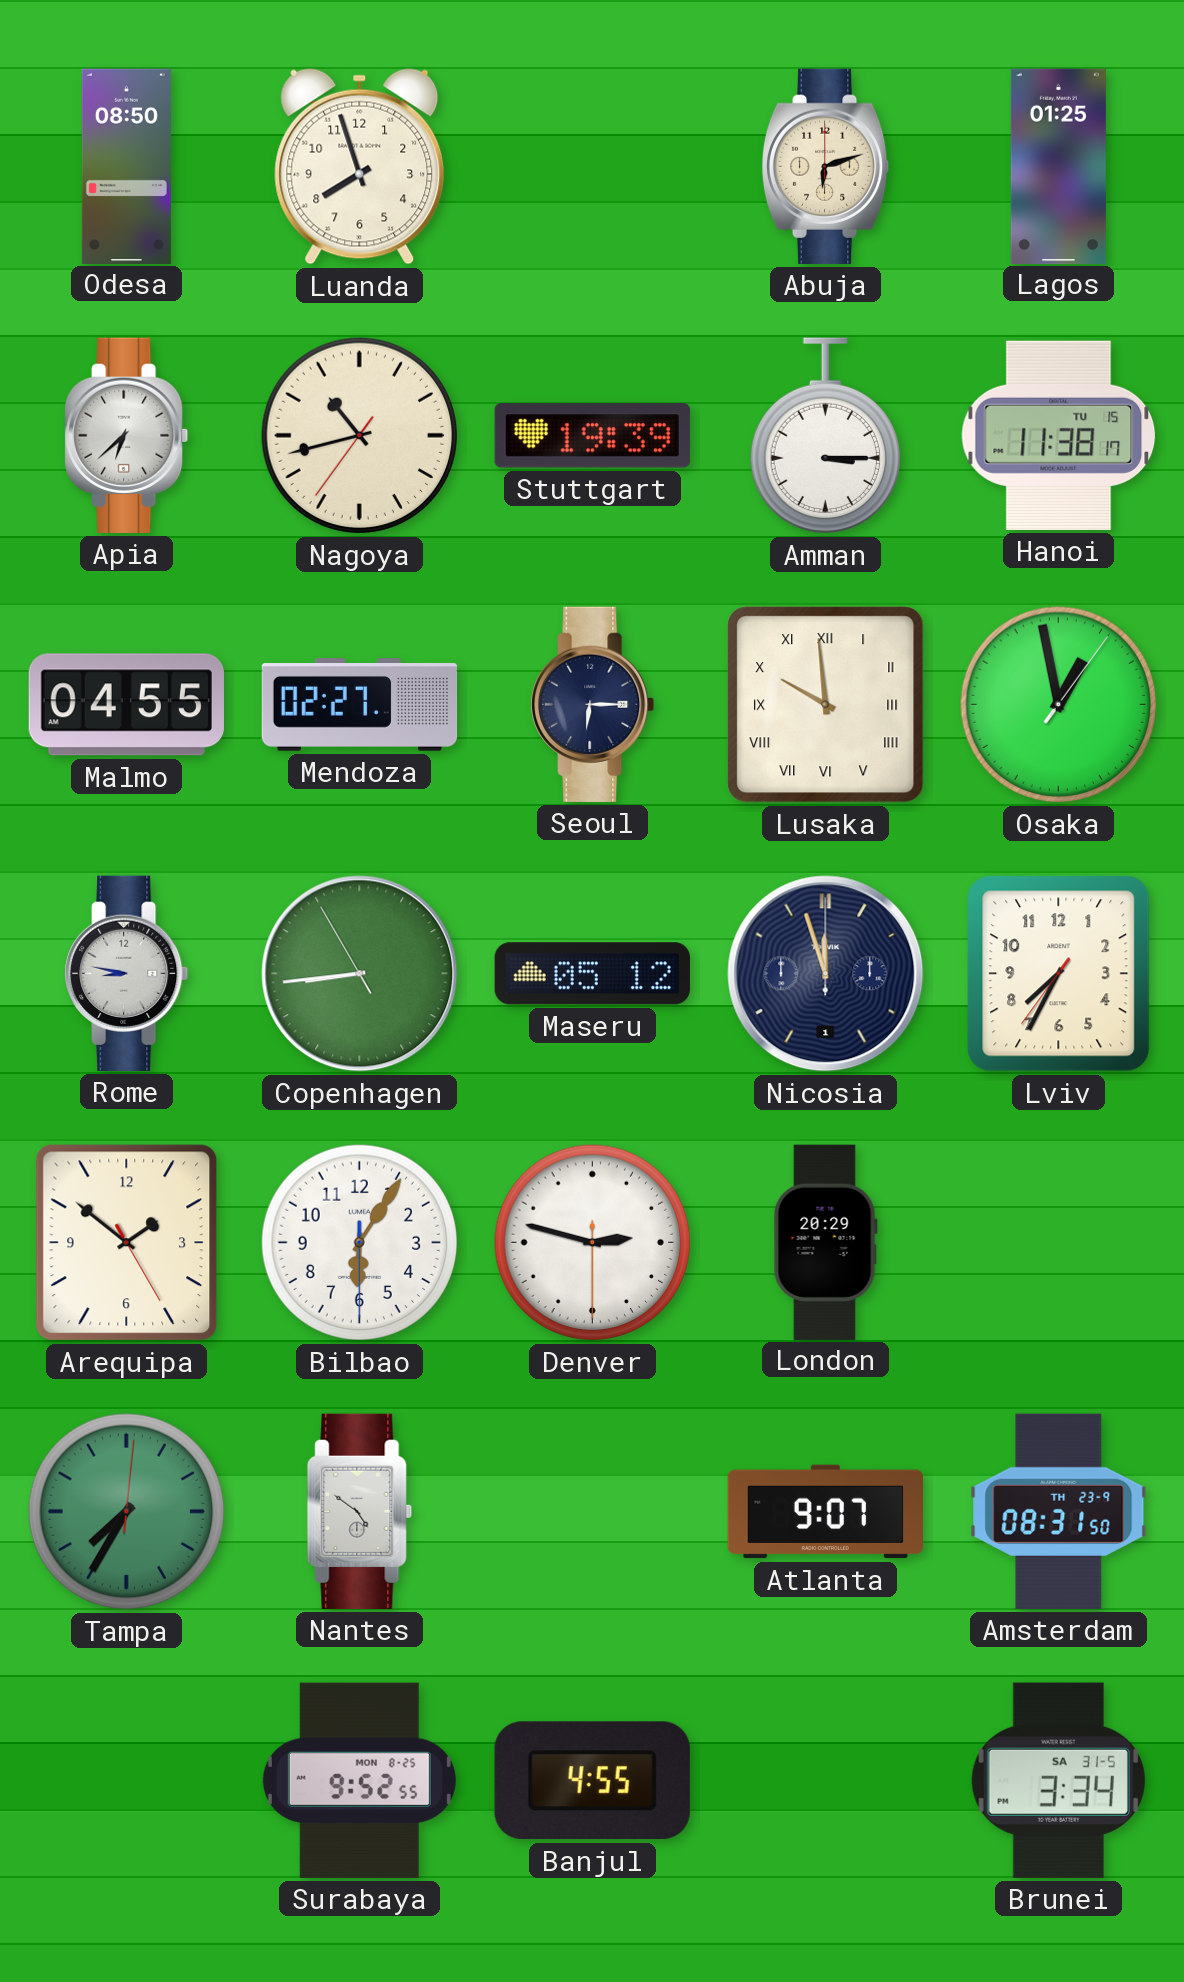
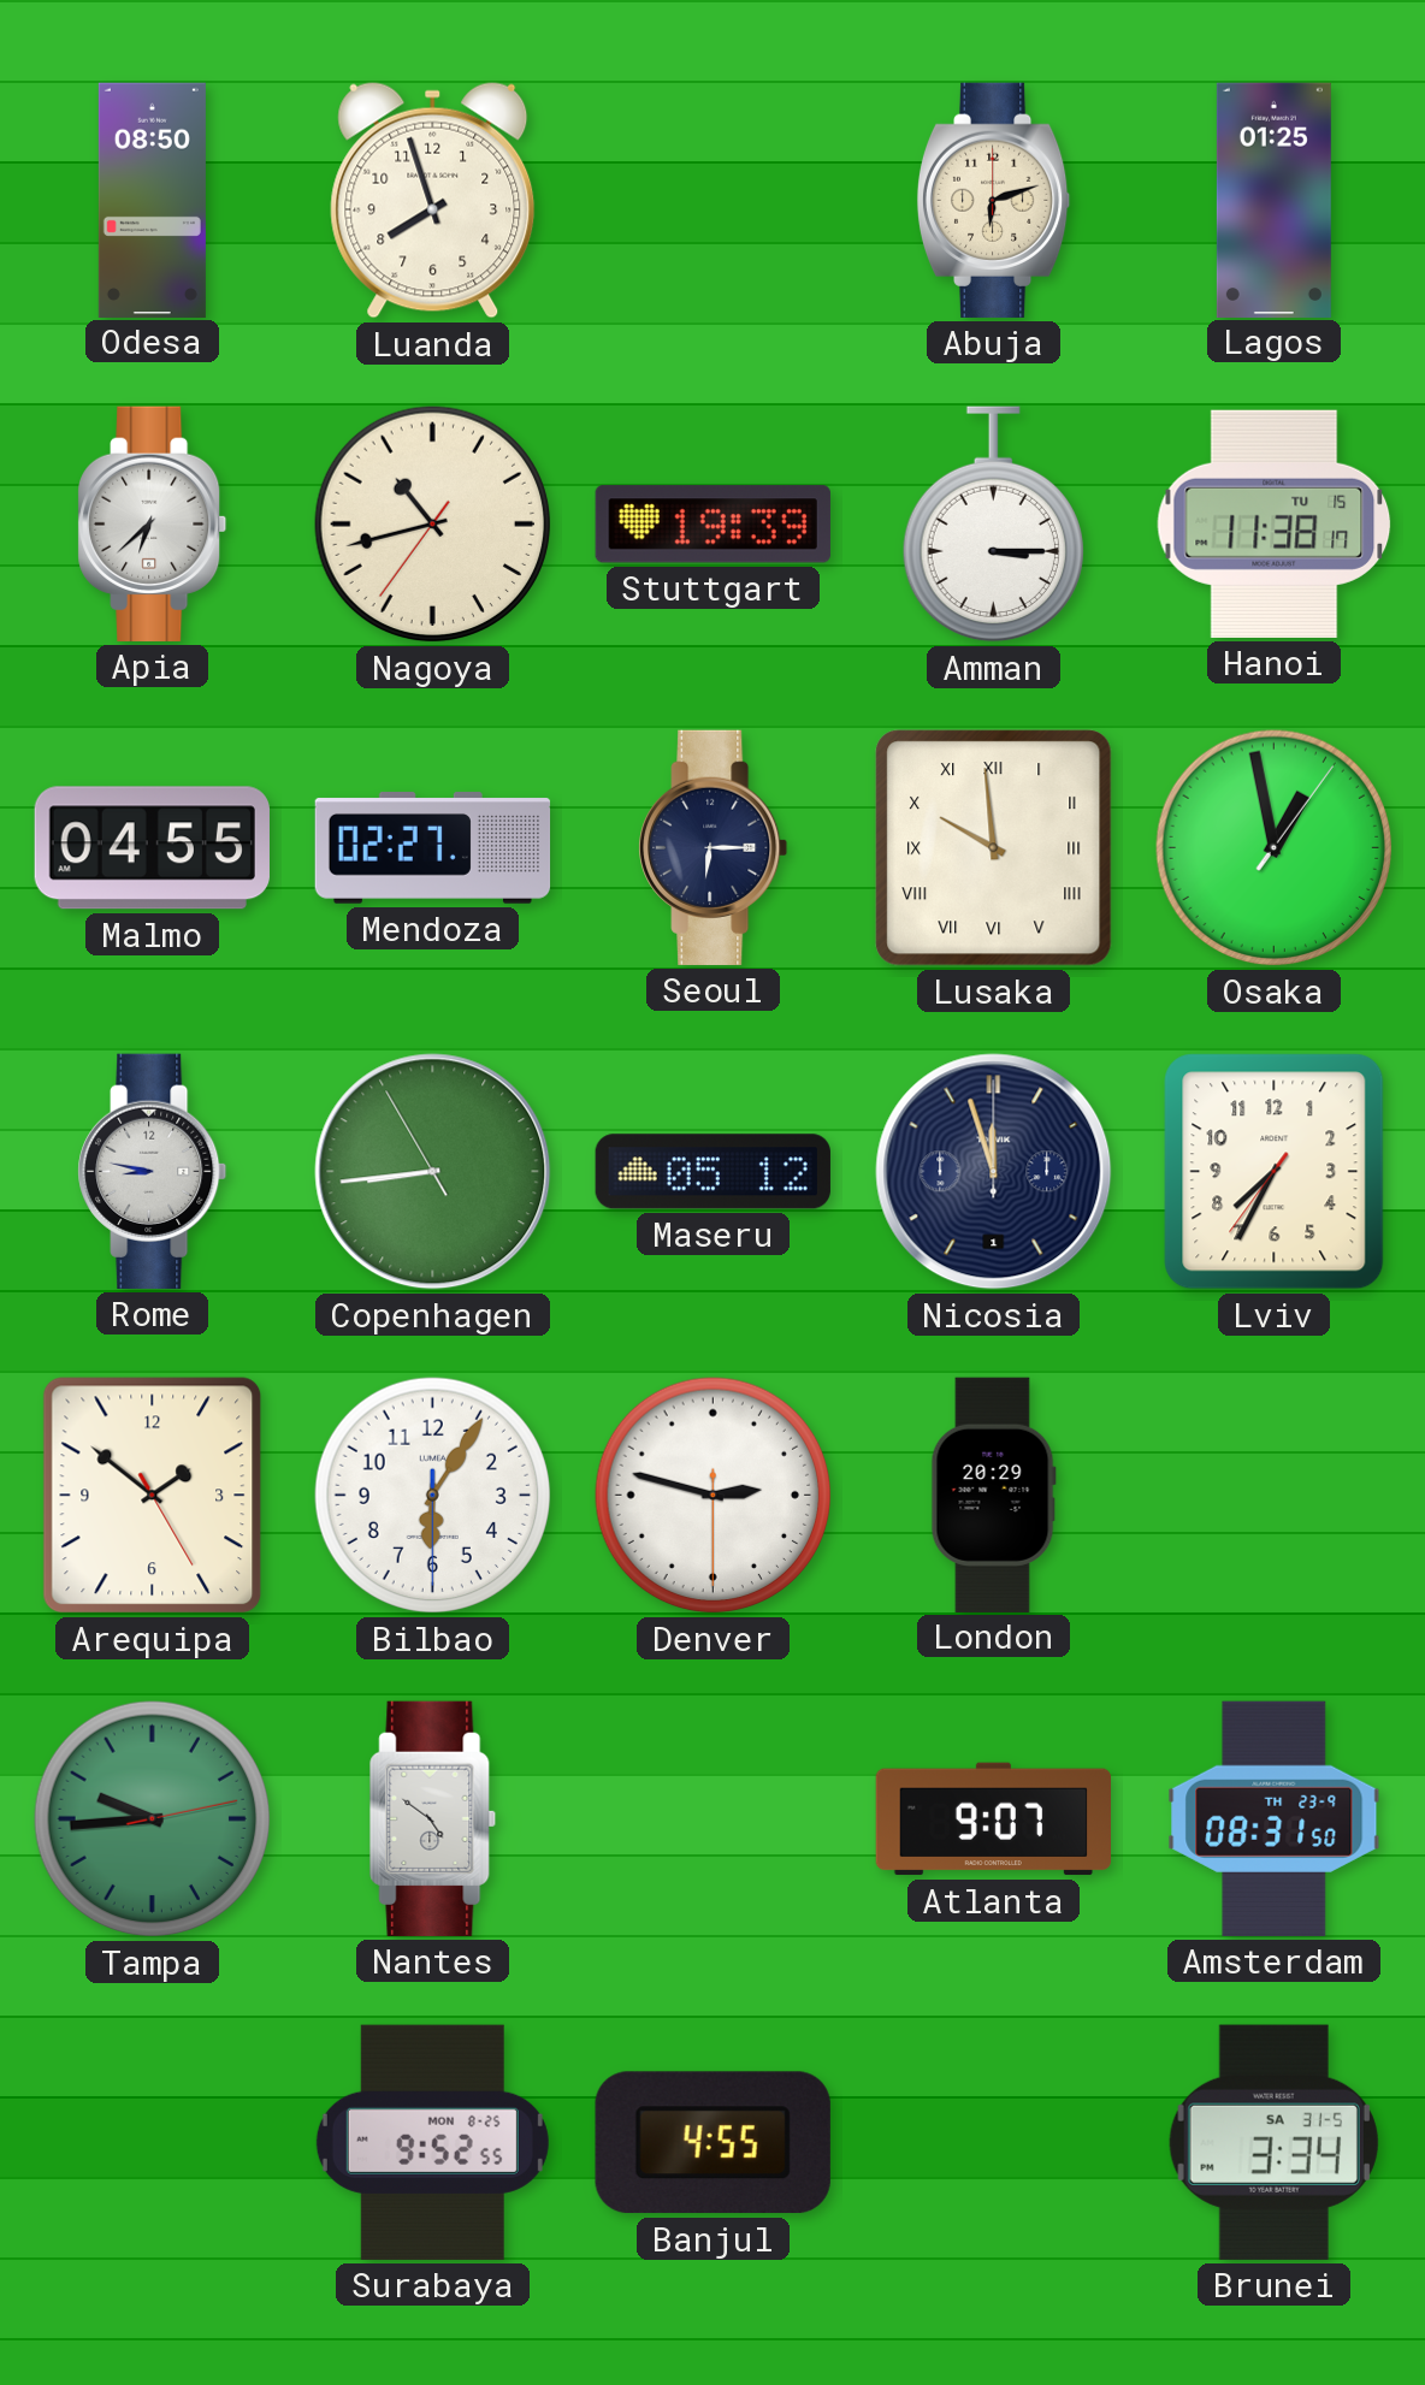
Tampa: 7:35 -> 9:44
